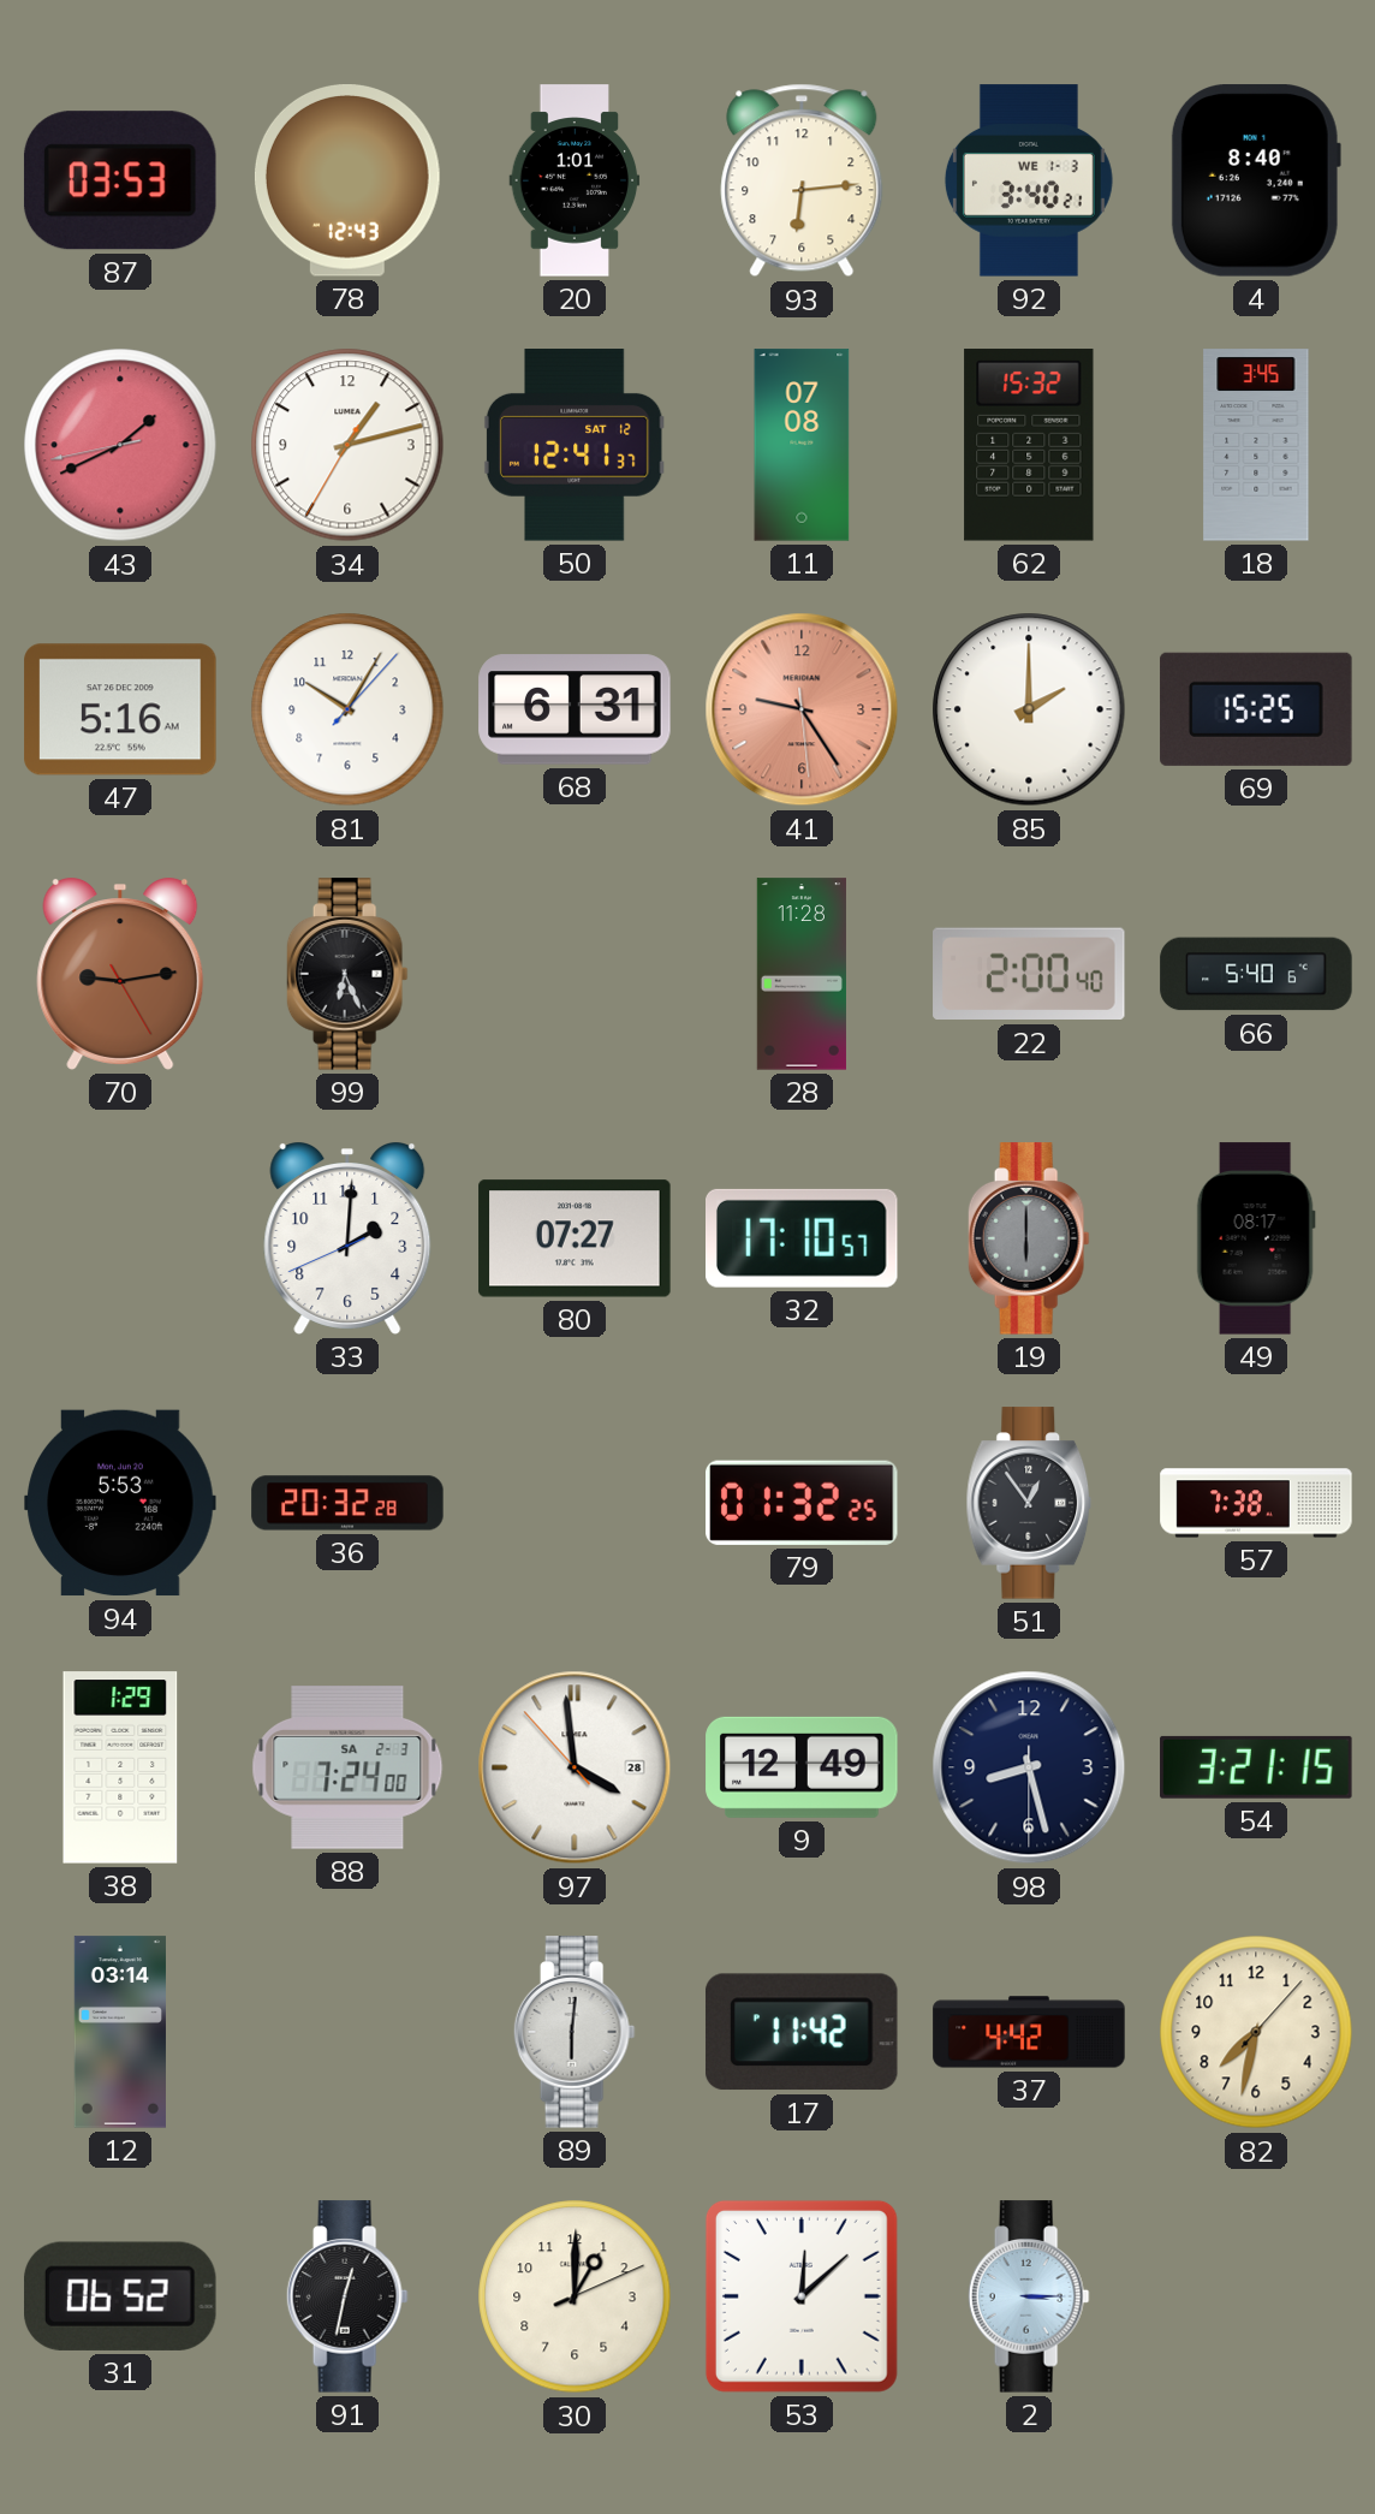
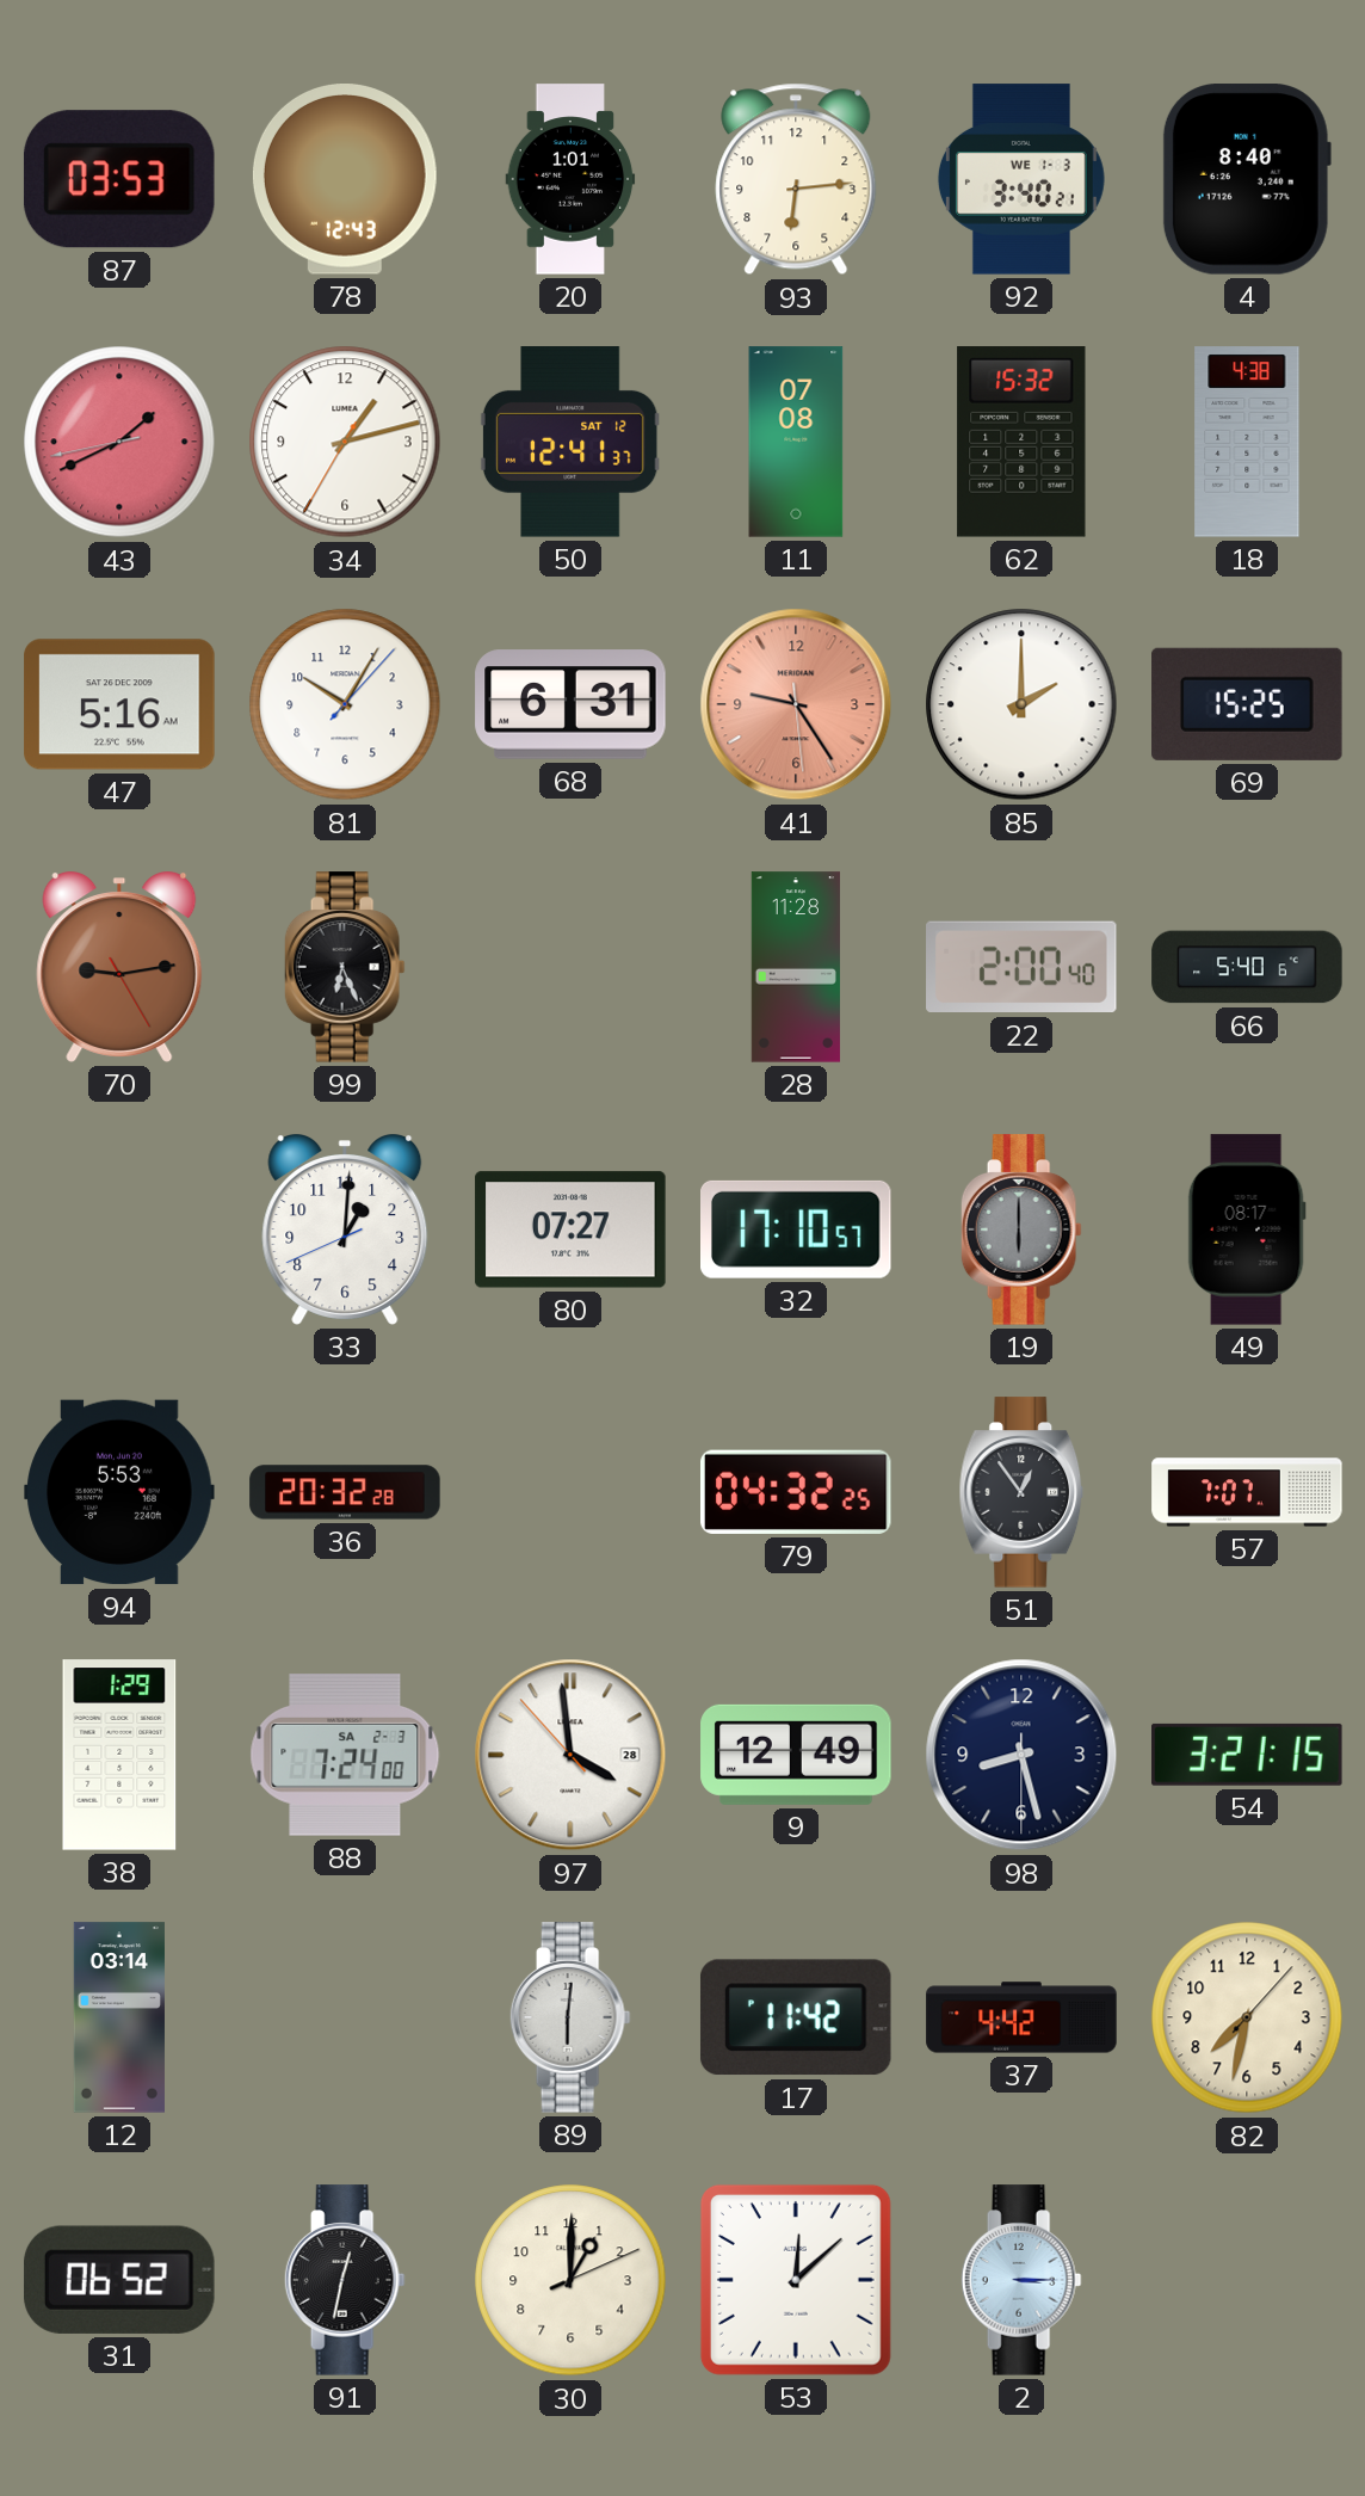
18: 3:45 -> 4:38
33: 2:00 -> 1:00
79: 01:32 -> 04:32
57: 7:38 -> 7:07
